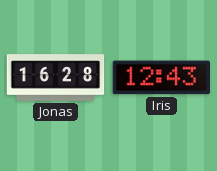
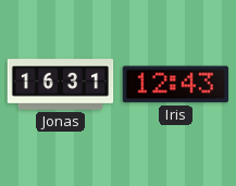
Jonas: 16:28 -> 16:31
